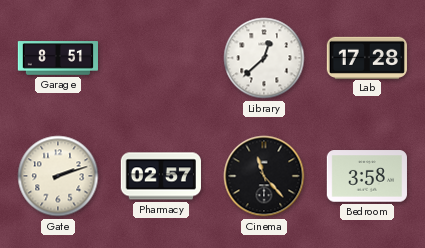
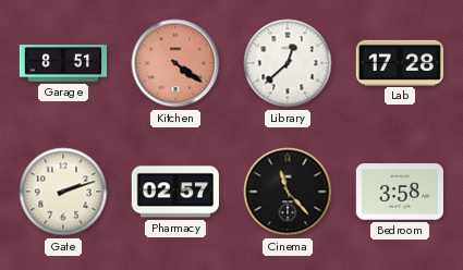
Kitchen: none -> 4:21
